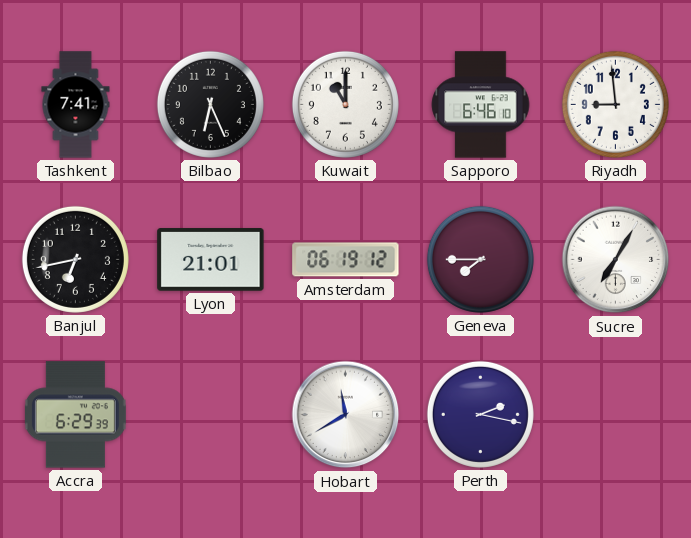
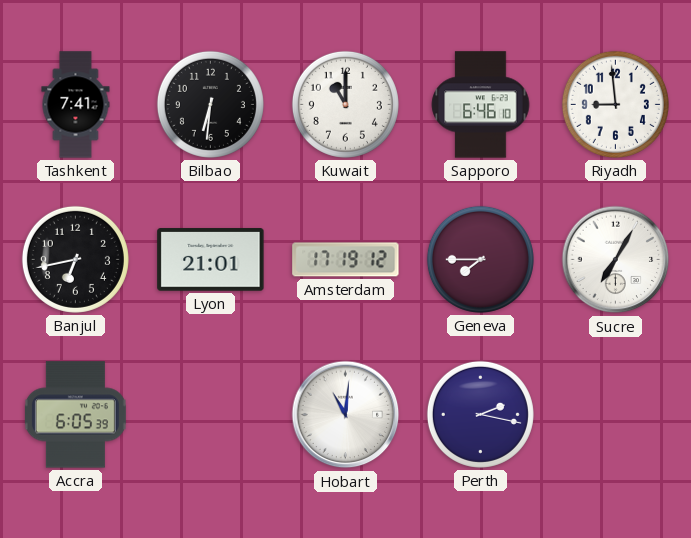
Bilbao: 6:26 -> 6:31
Amsterdam: 06:19 -> 17:19
Accra: 6:29 -> 6:05
Hobart: 11:40 -> 11:01
